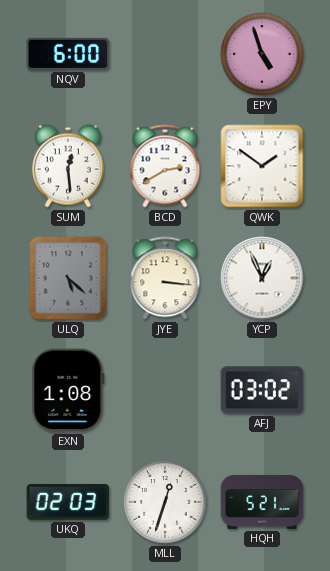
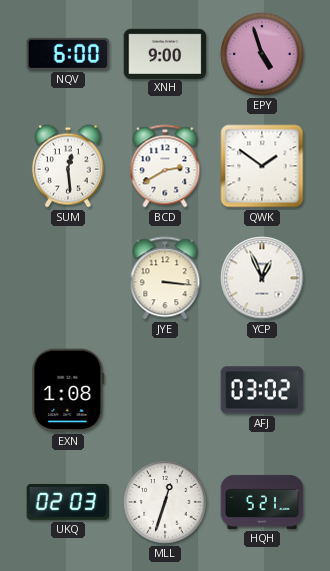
XNH: none -> 9:00
ULQ: 5:22 -> none
